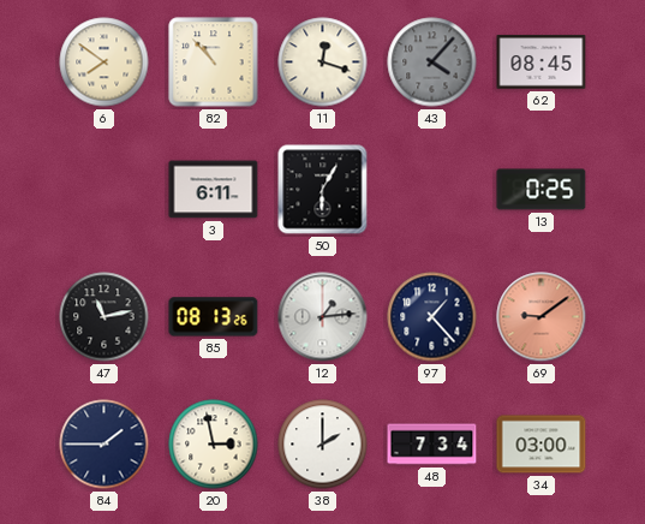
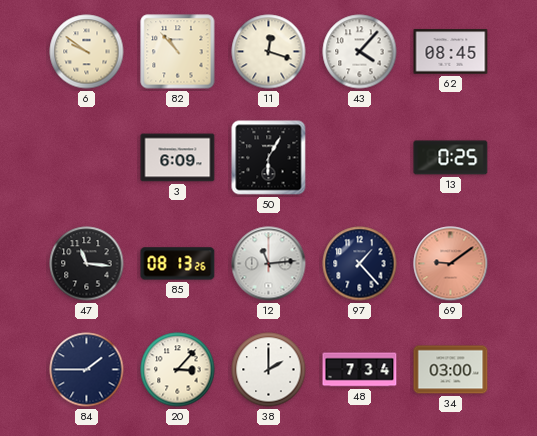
6: 7:51 -> 9:51
43 dial: grey -> white
3: 6:11 -> 6:09
47: 11:13 -> 11:16
12: 1:14 -> 11:14
20: 2:58 -> 3:07
